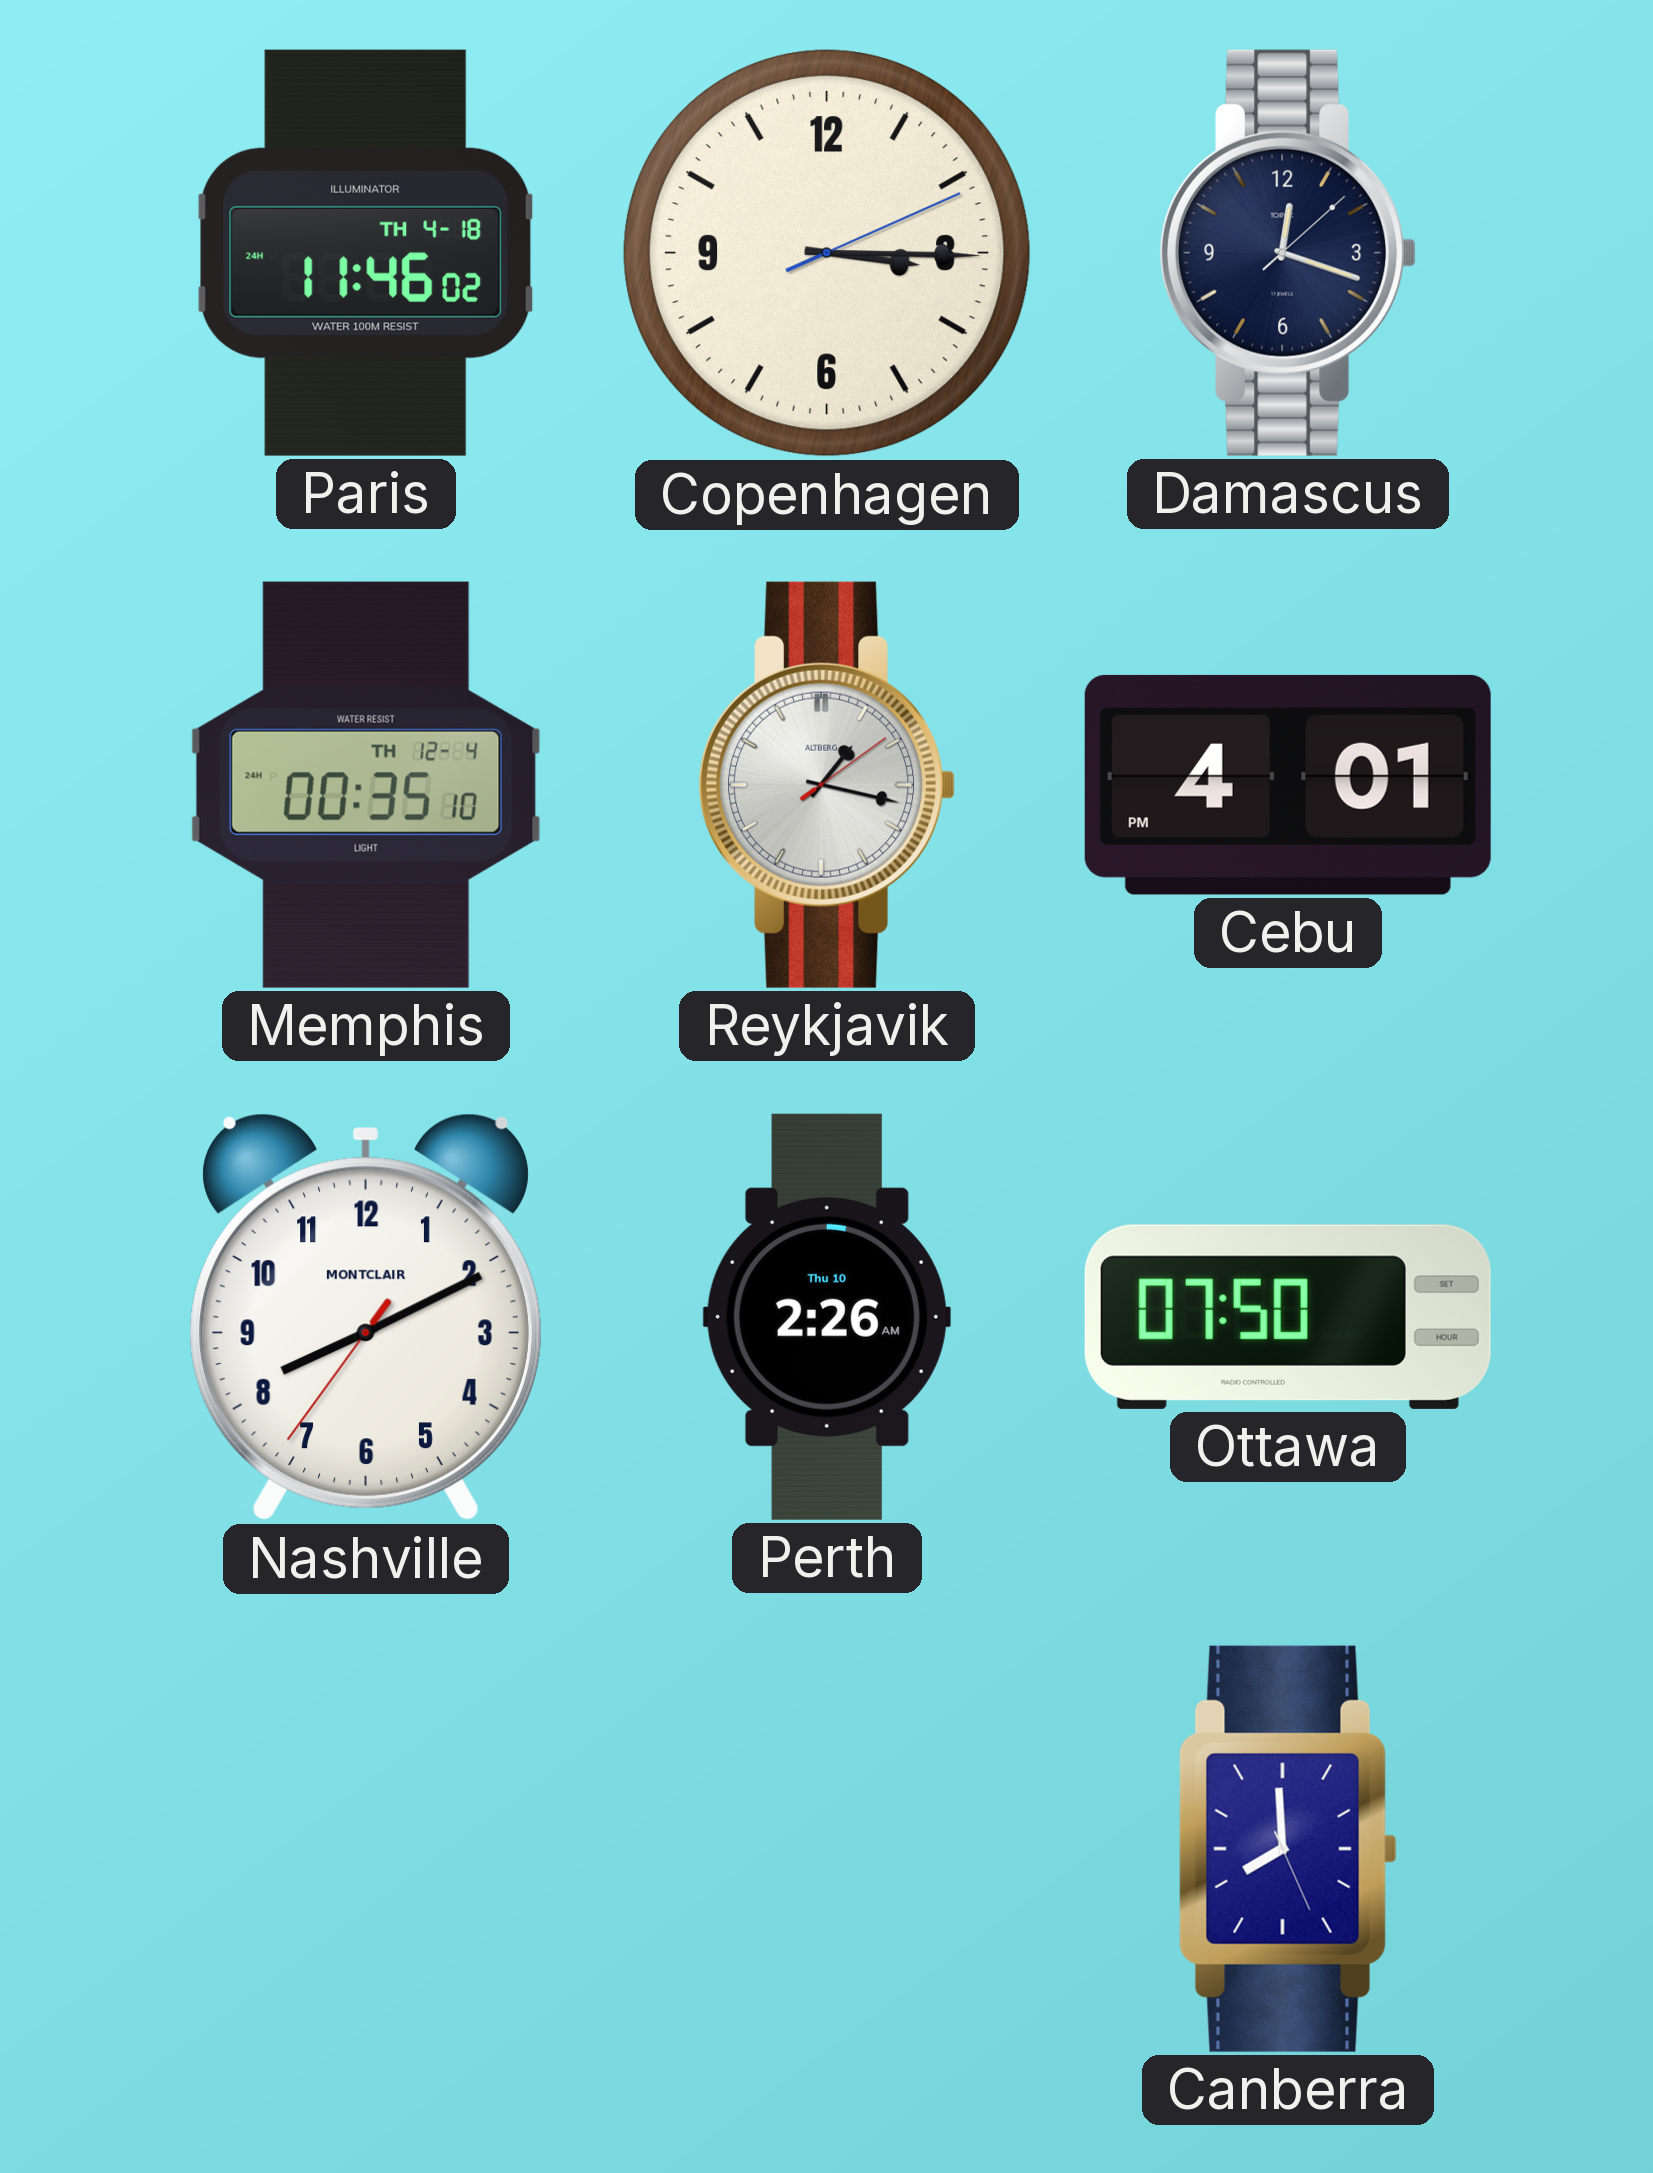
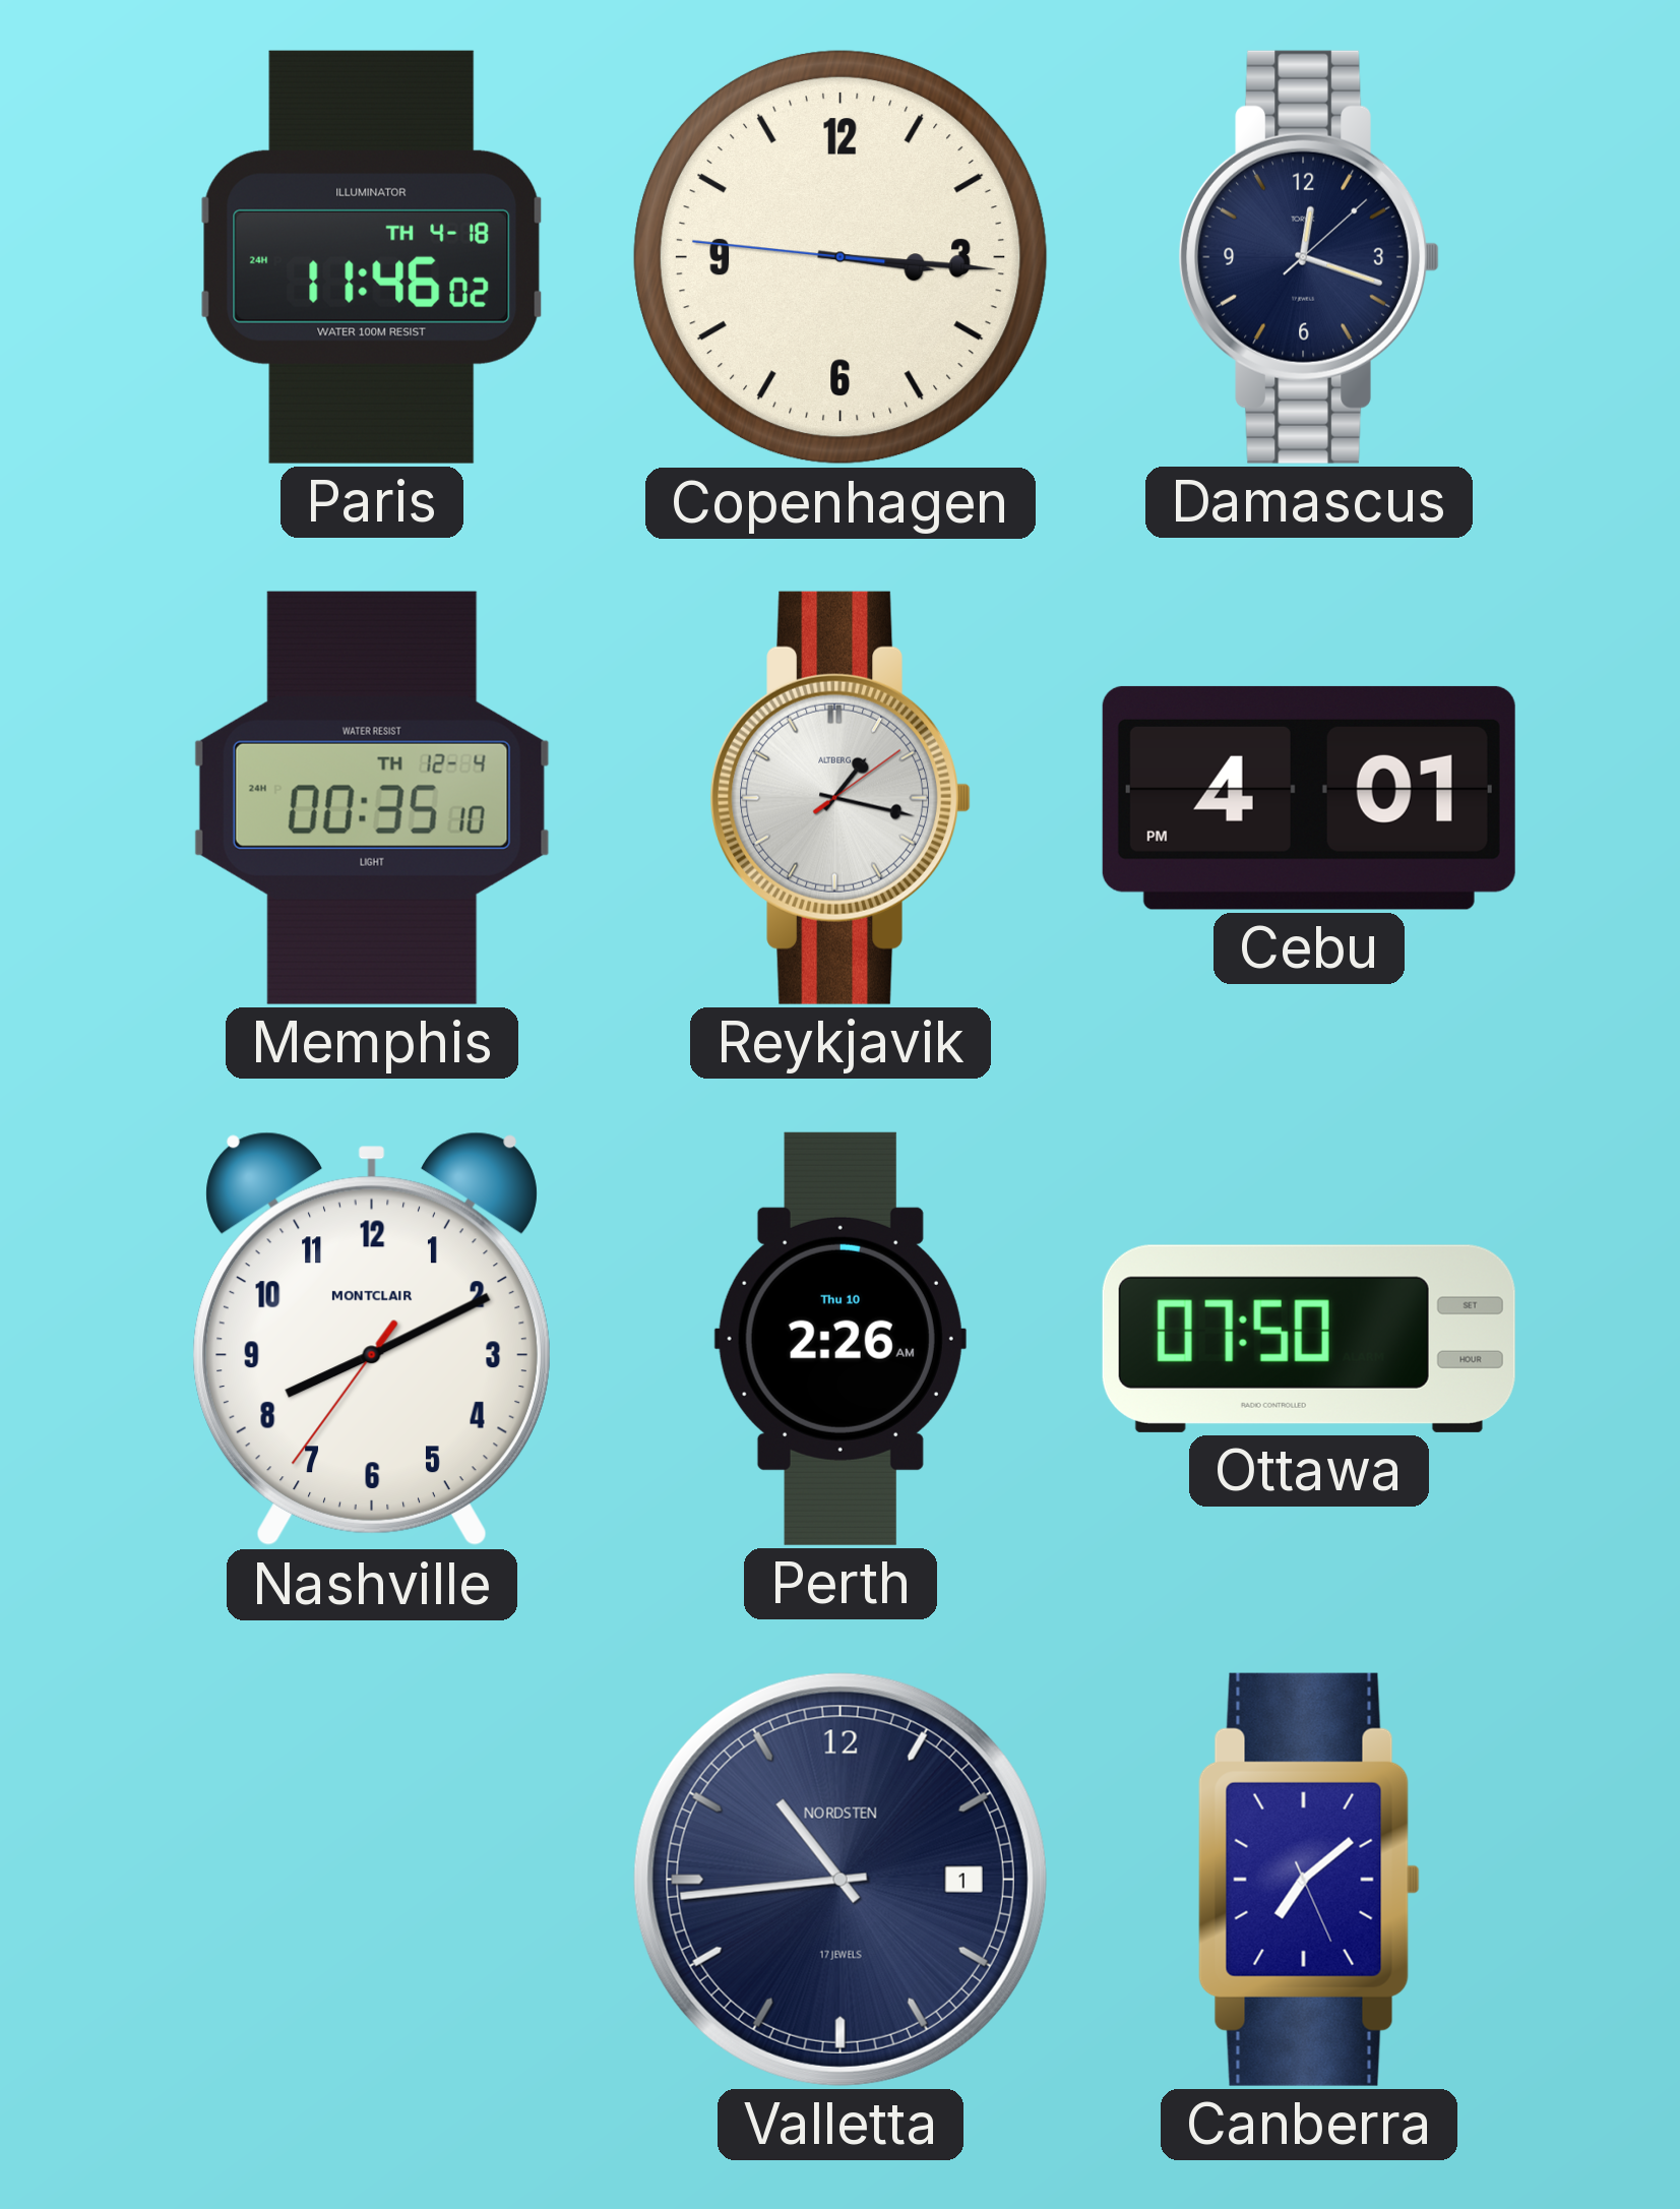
Copenhagen: 3:15:11 -> 3:15:46
Valletta: none -> 10:44
Canberra: 7:59 -> 7:08
